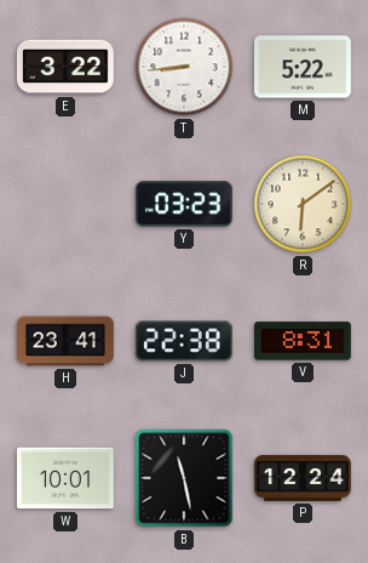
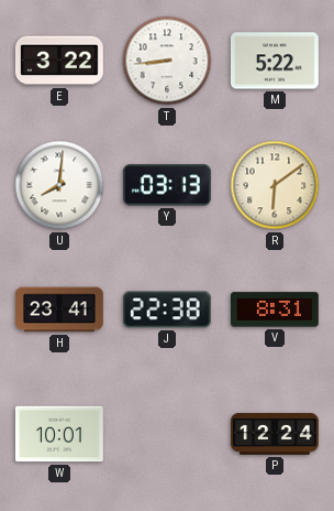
U: none -> 8:01
Y: 03:23 -> 03:13
B: 11:28 -> none
